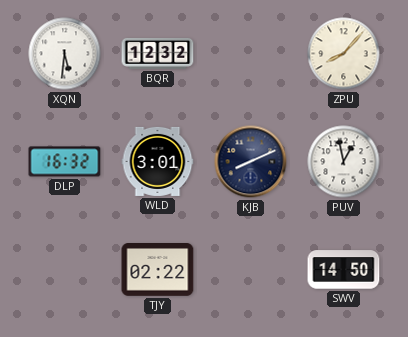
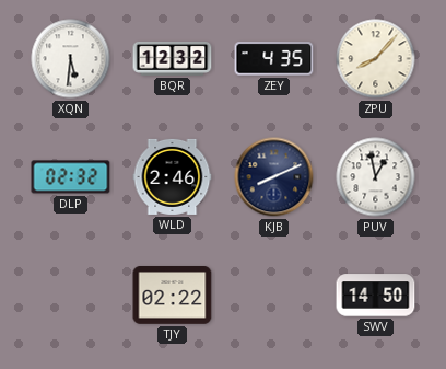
ZEY: none -> 4:35
DLP: 16:32 -> 02:32
WLD: 3:01 -> 2:46
